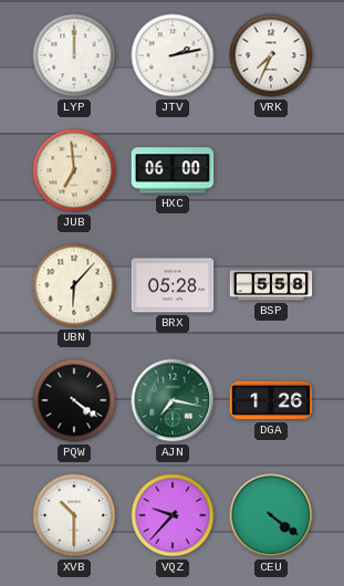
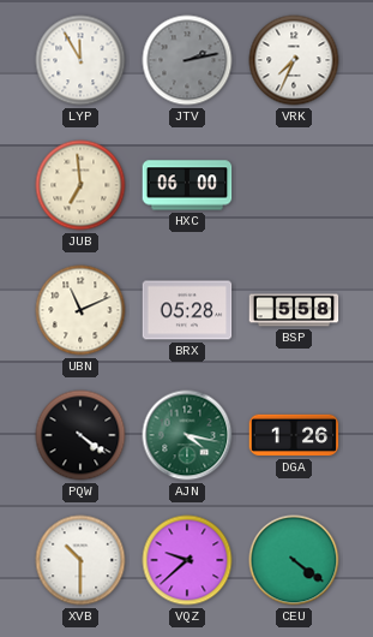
LYP: 12:00 -> 11:55
JTV dial: white -> grey
UBN: 6:07 -> 11:11
AJN: 7:17 -> 4:17
VQZ: 9:37 -> 9:38
